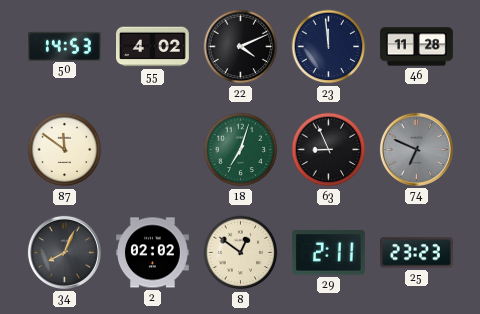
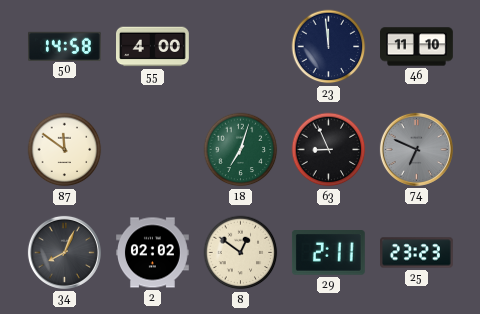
50: 14:53 -> 14:58
55: 4:02 -> 4:00
22: 4:11 -> none
46: 11:28 -> 11:10
